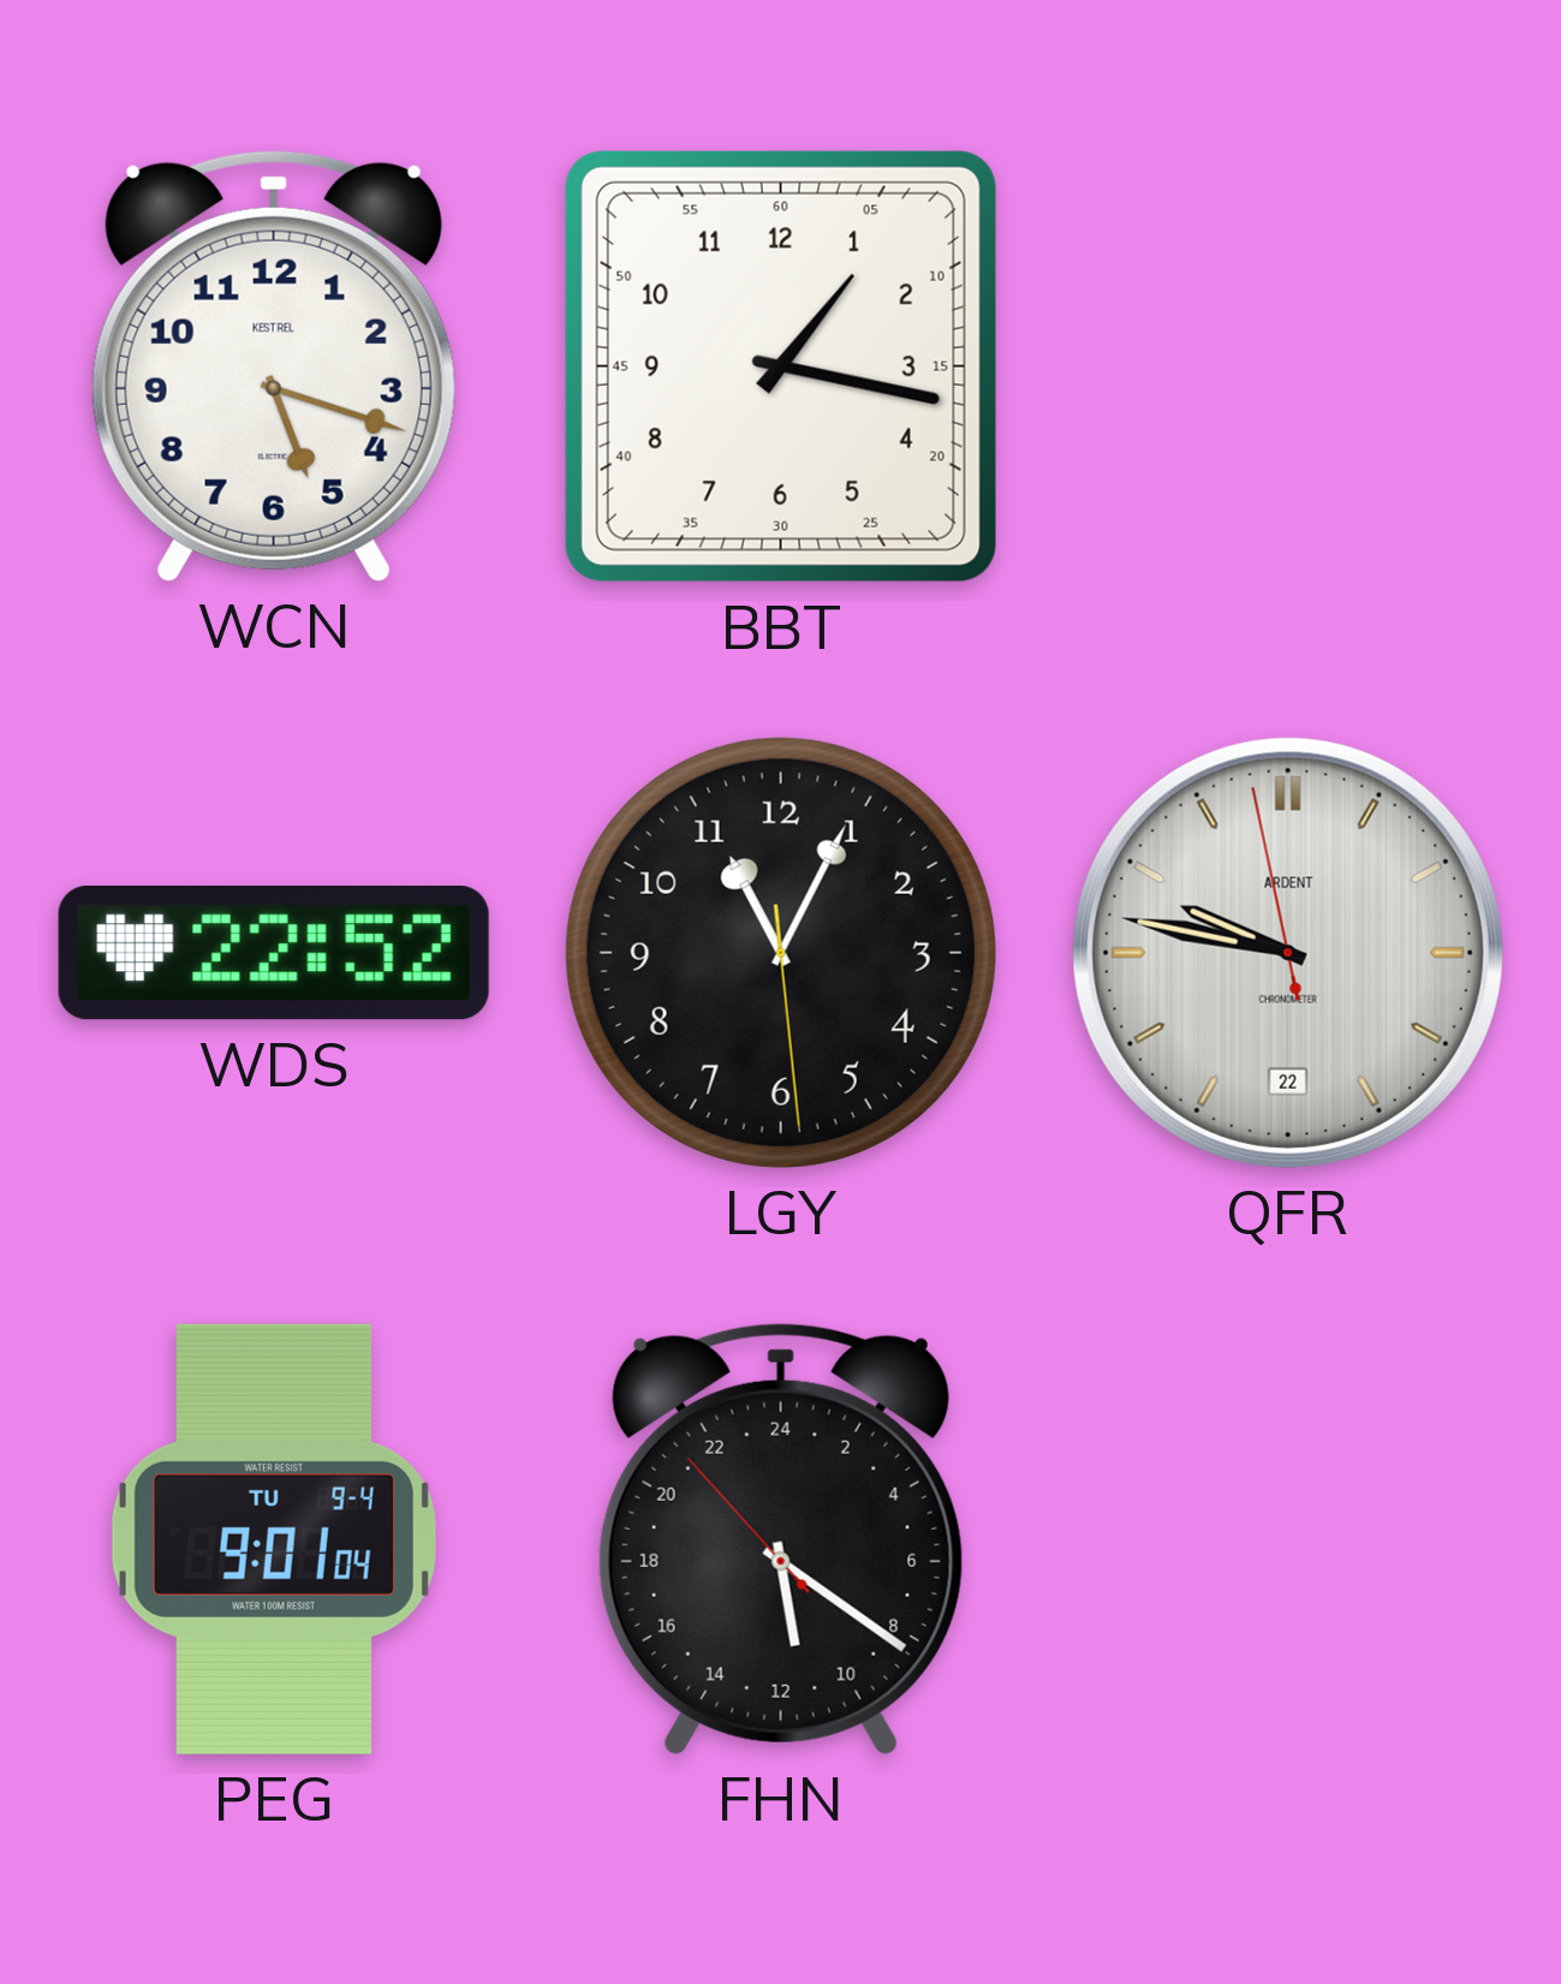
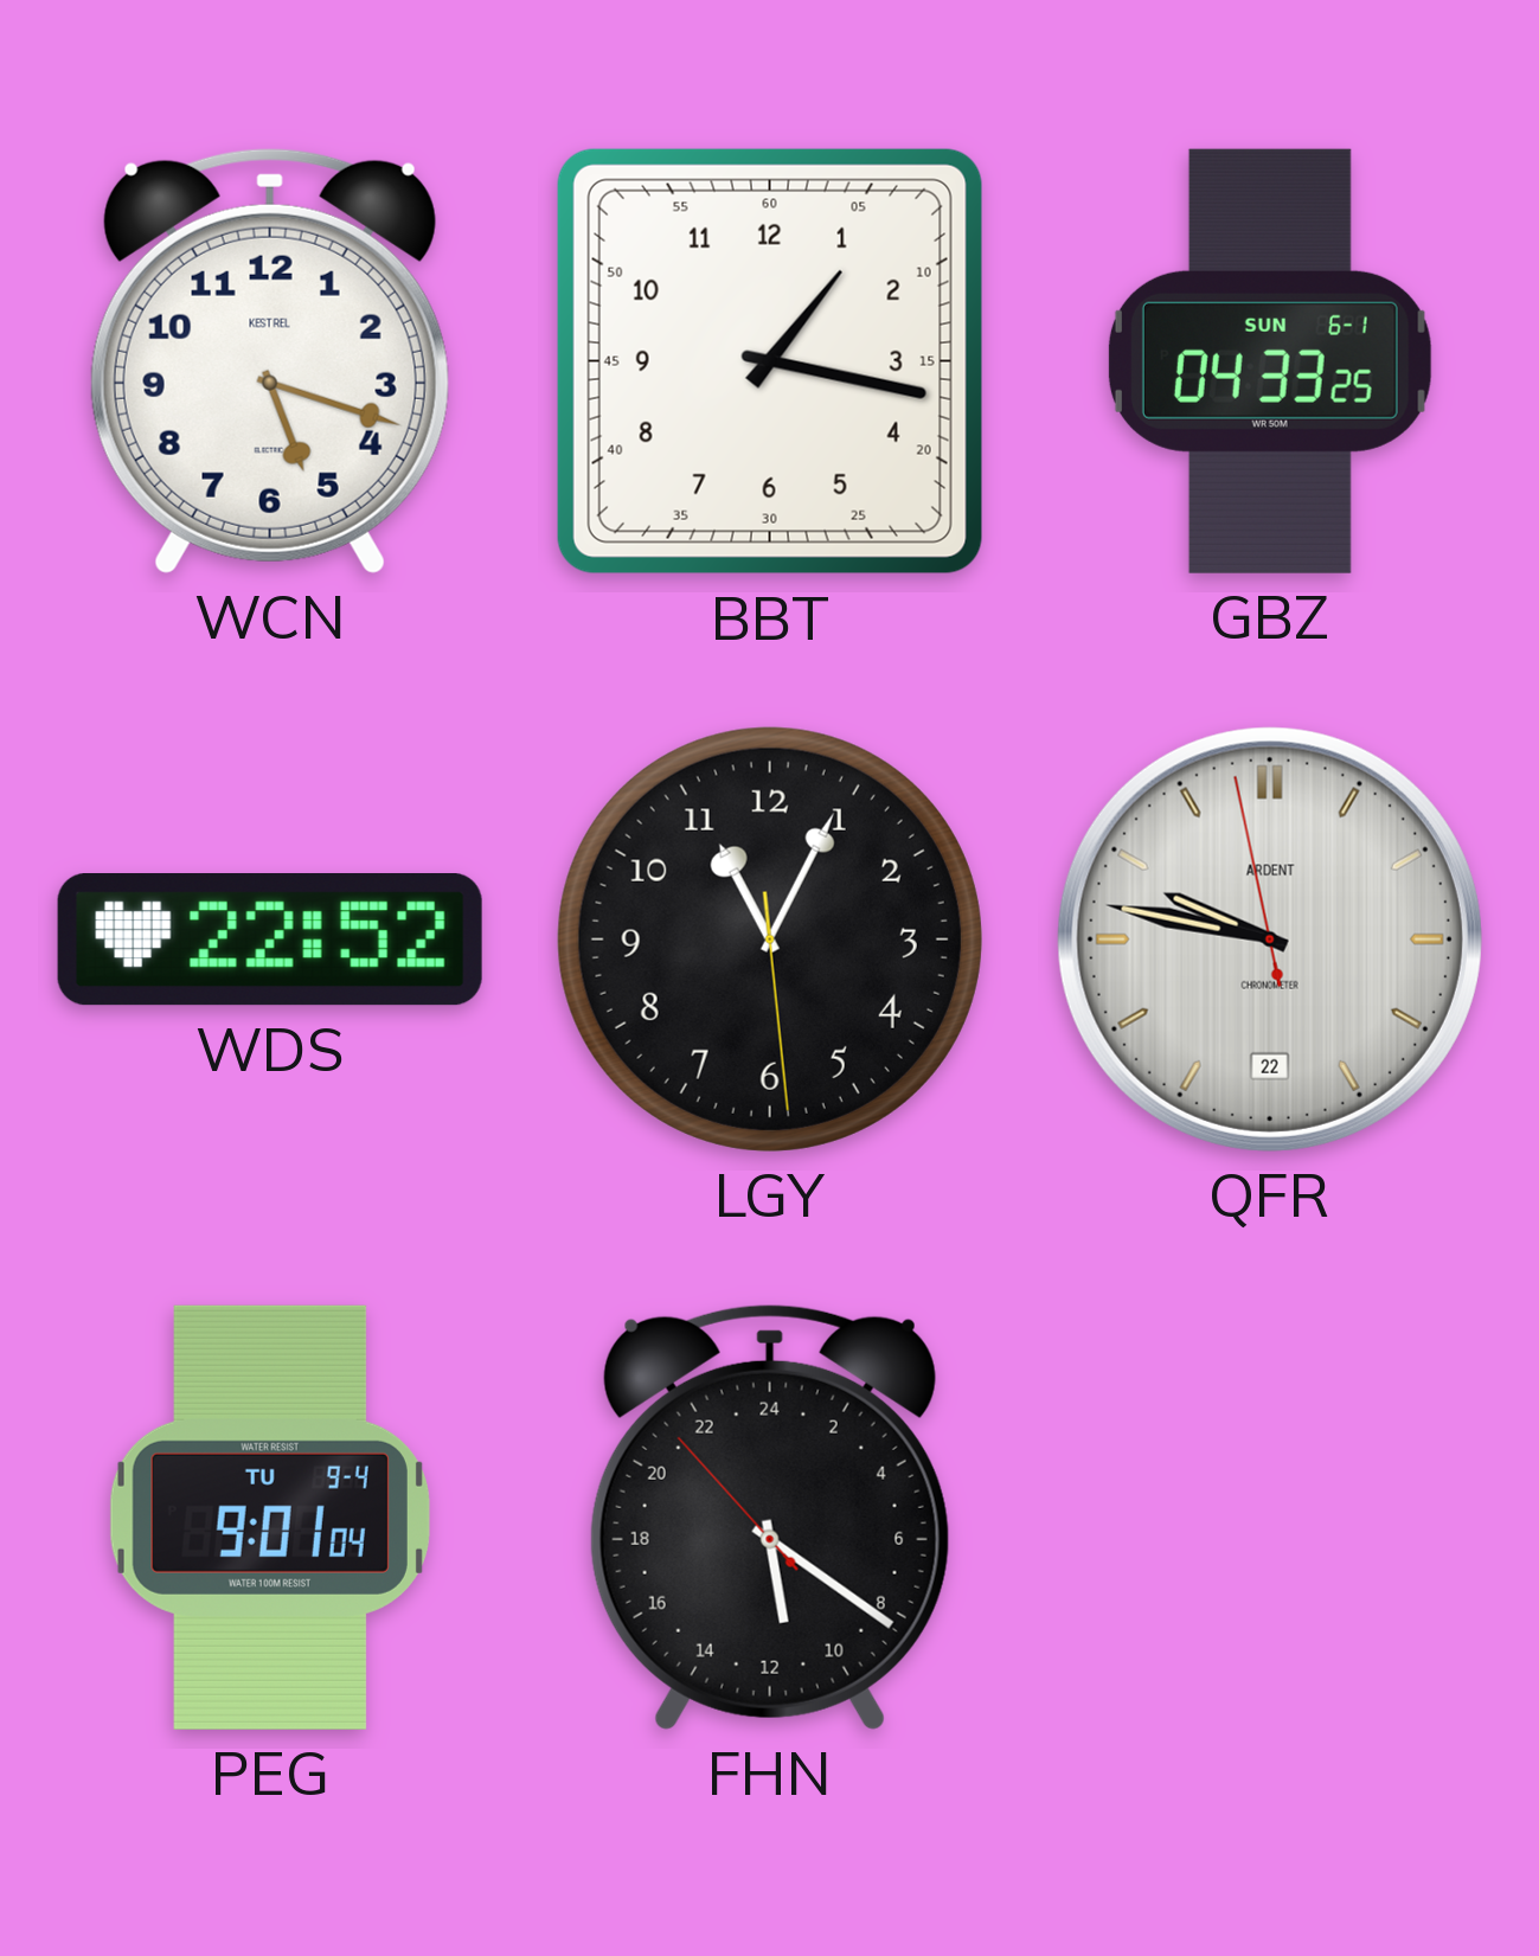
GBZ: none -> 04:33
